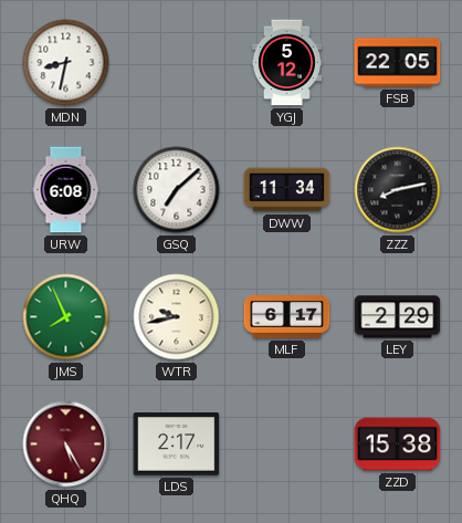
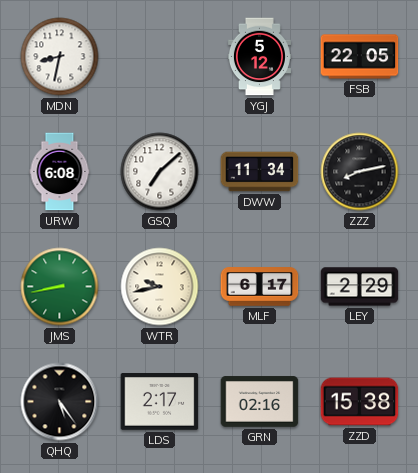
JMS: 7:56 -> 8:43
QHQ: 5:25 -> 5:24
QHQ dial: burgundy -> black
GRN: none -> 02:16
